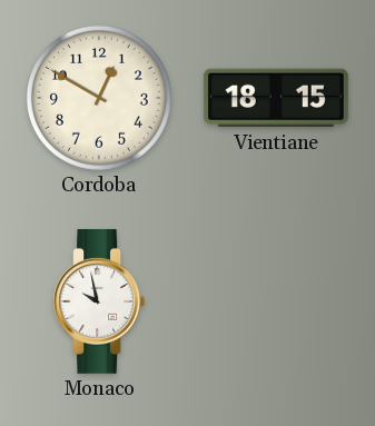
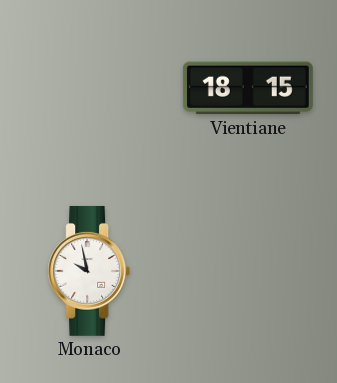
Cordoba: 12:50 -> none
